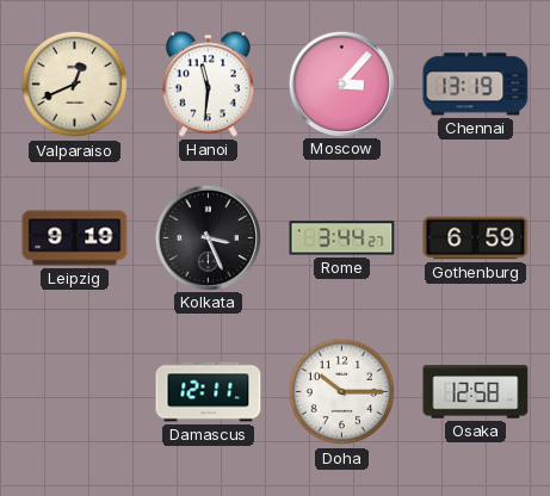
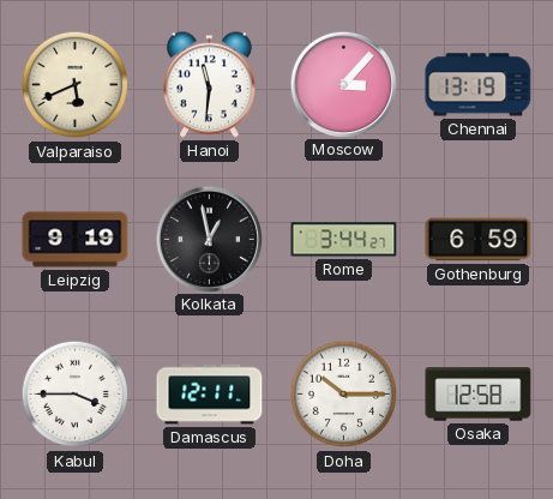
Valparaiso: 12:41 -> 5:41
Kolkata: 3:26 -> 12:58
Kabul: none -> 3:45
